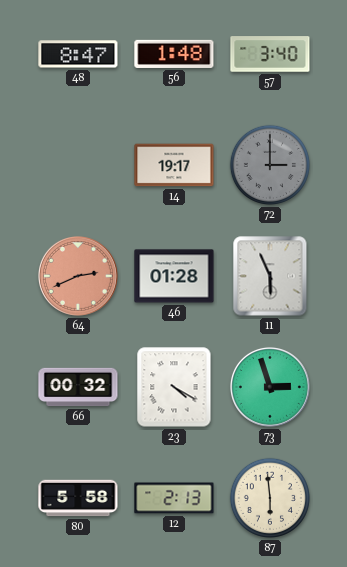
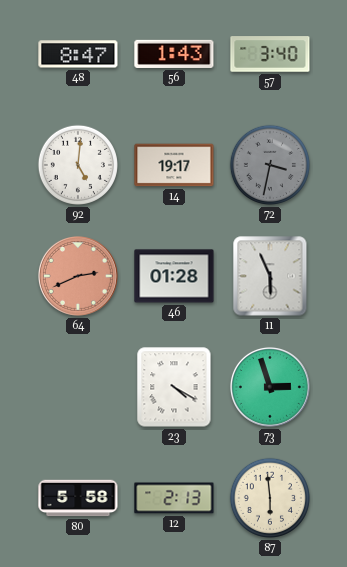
56: 1:48 -> 1:43
92: none -> 5:01
72: 3:00 -> 3:32
66: 00:32 -> none
